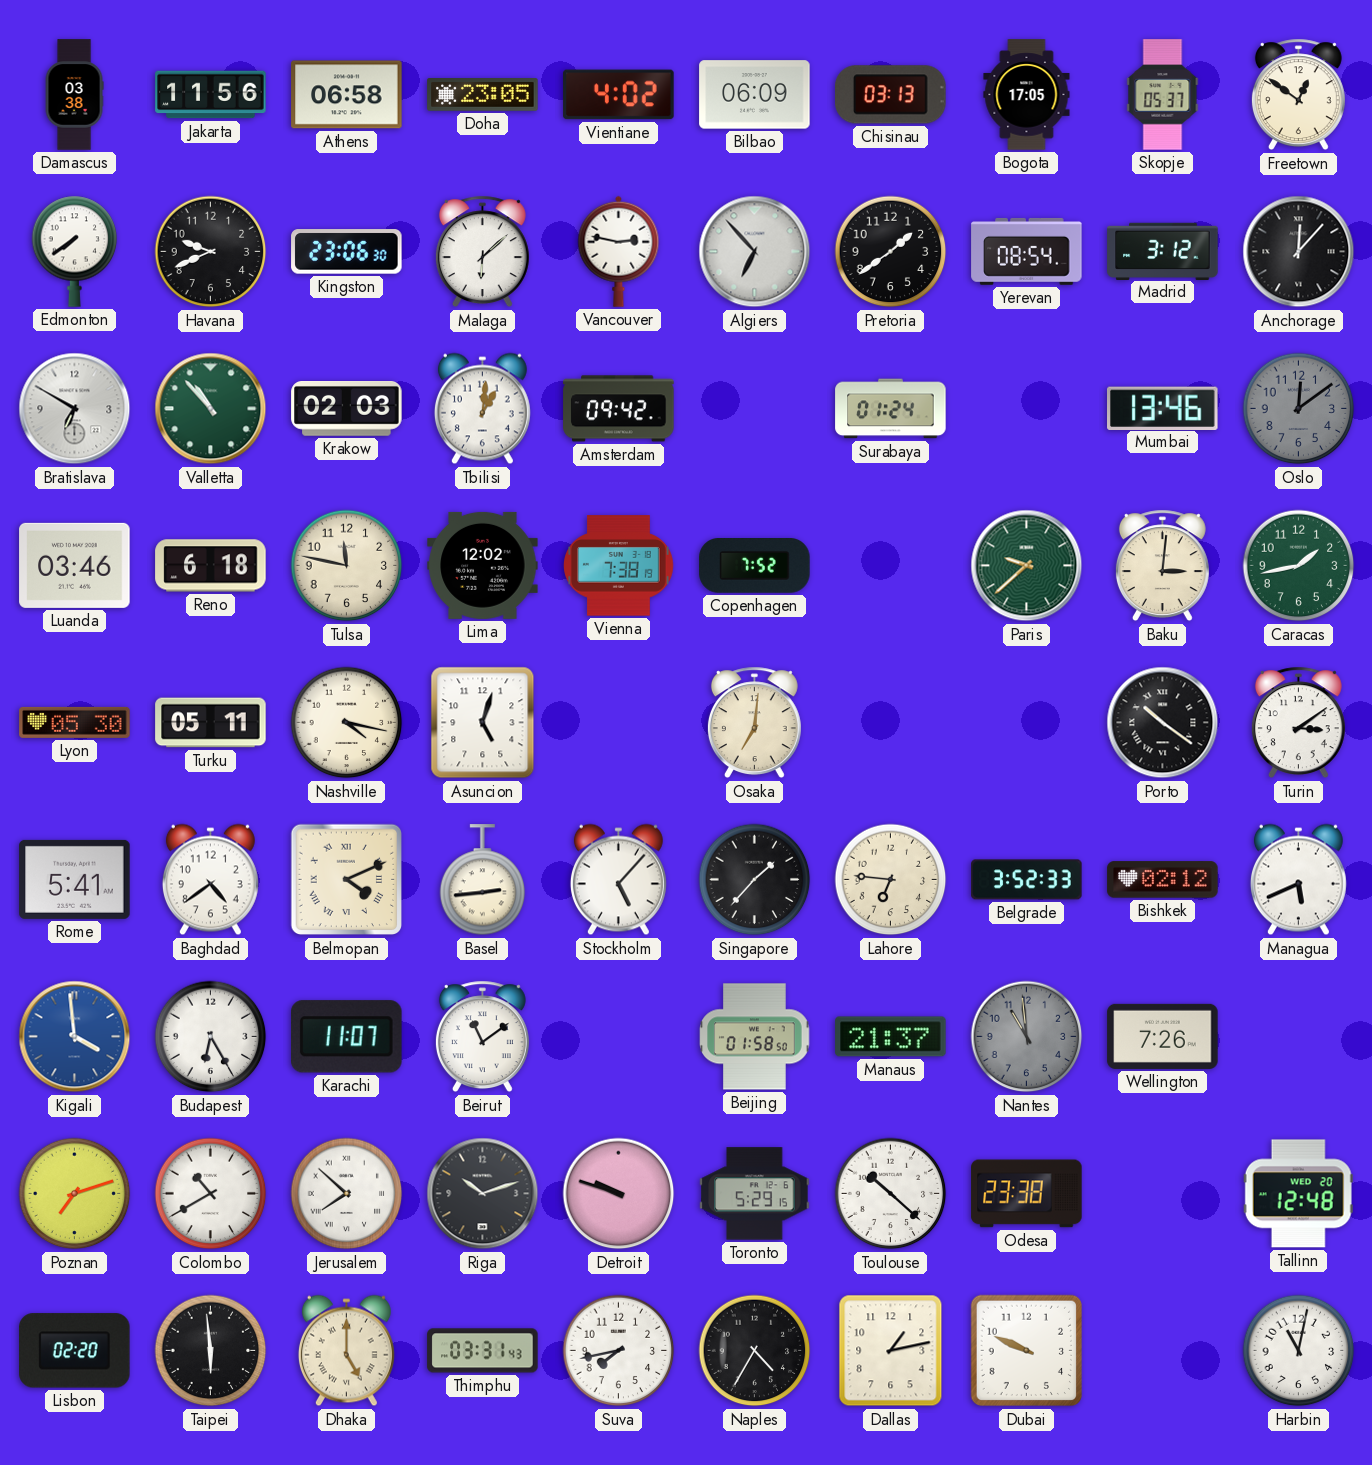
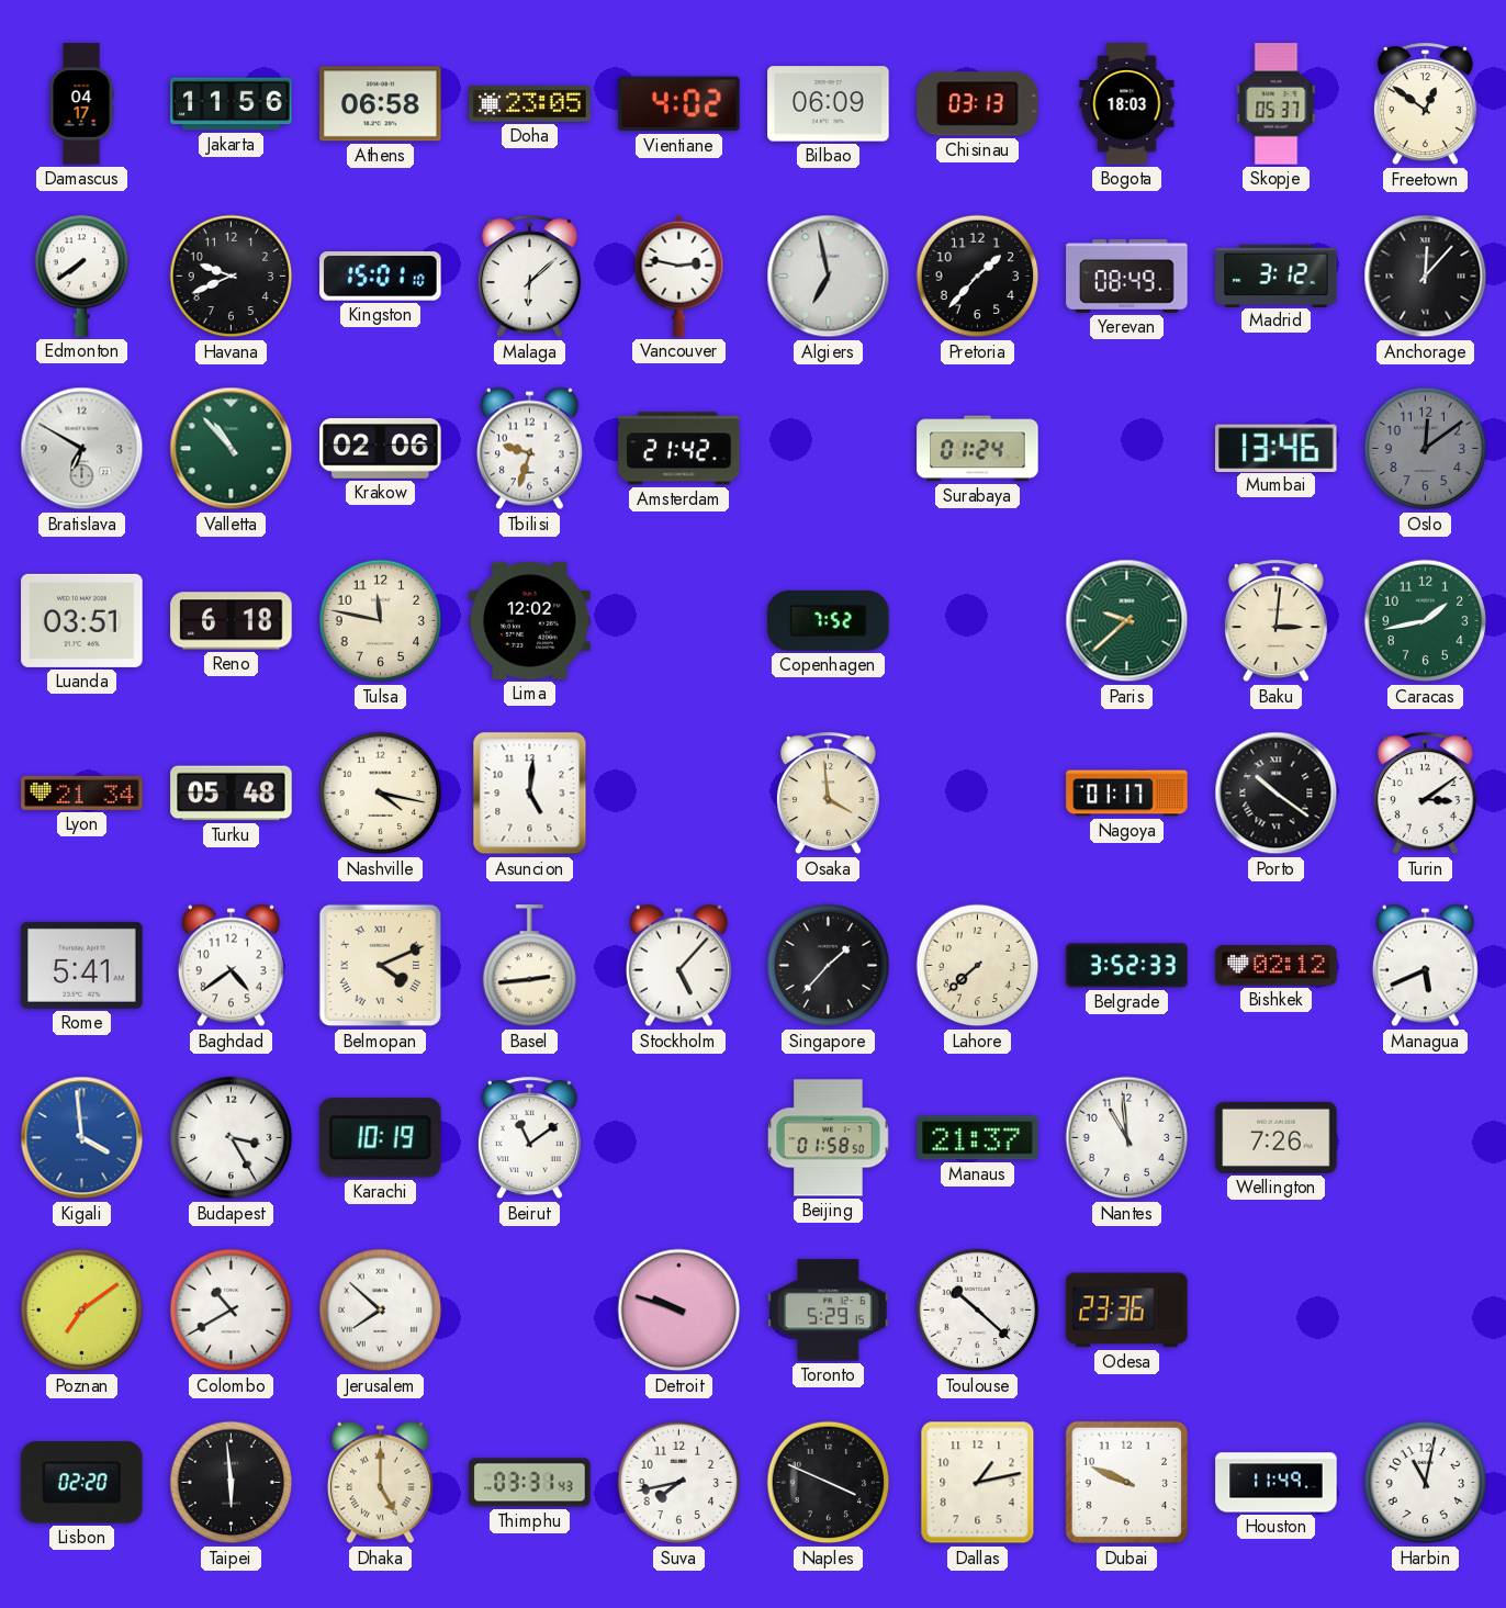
Damascus: 03:38 -> 04:17
Bogota: 17:05 -> 18:03
Kingston: 23:06 -> 15:01
Algiers: 6:53 -> 6:58
Pretoria: 1:39 -> 1:37
Yerevan: 08:54 -> 08:49
Krakow: 02:03 -> 02:06
Tbilisi: 1:01 -> 9:33
Amsterdam: 09:42 -> 21:42
Luanda: 03:46 -> 03:51
Vienna: 7:38 -> none
Lyon: 05:30 -> 21:34
Turku: 05:11 -> 05:48
Asuncion: 5:03 -> 5:01
Osaka: 7:01 -> 3:59
Nagoya: none -> 01:17
Lahore: 6:46 -> 7:38
Budapest: 6:25 -> 3:25
Karachi: 11:07 -> 10:19
Nantes dial: grey -> white
Poznan: 7:12 -> 7:09
Riga: 10:12 -> none
Odesa: 23:38 -> 23:36
Tallinn: 12:48 -> none
Naples: 4:35 -> 3:49
Houston: none -> 11:49
